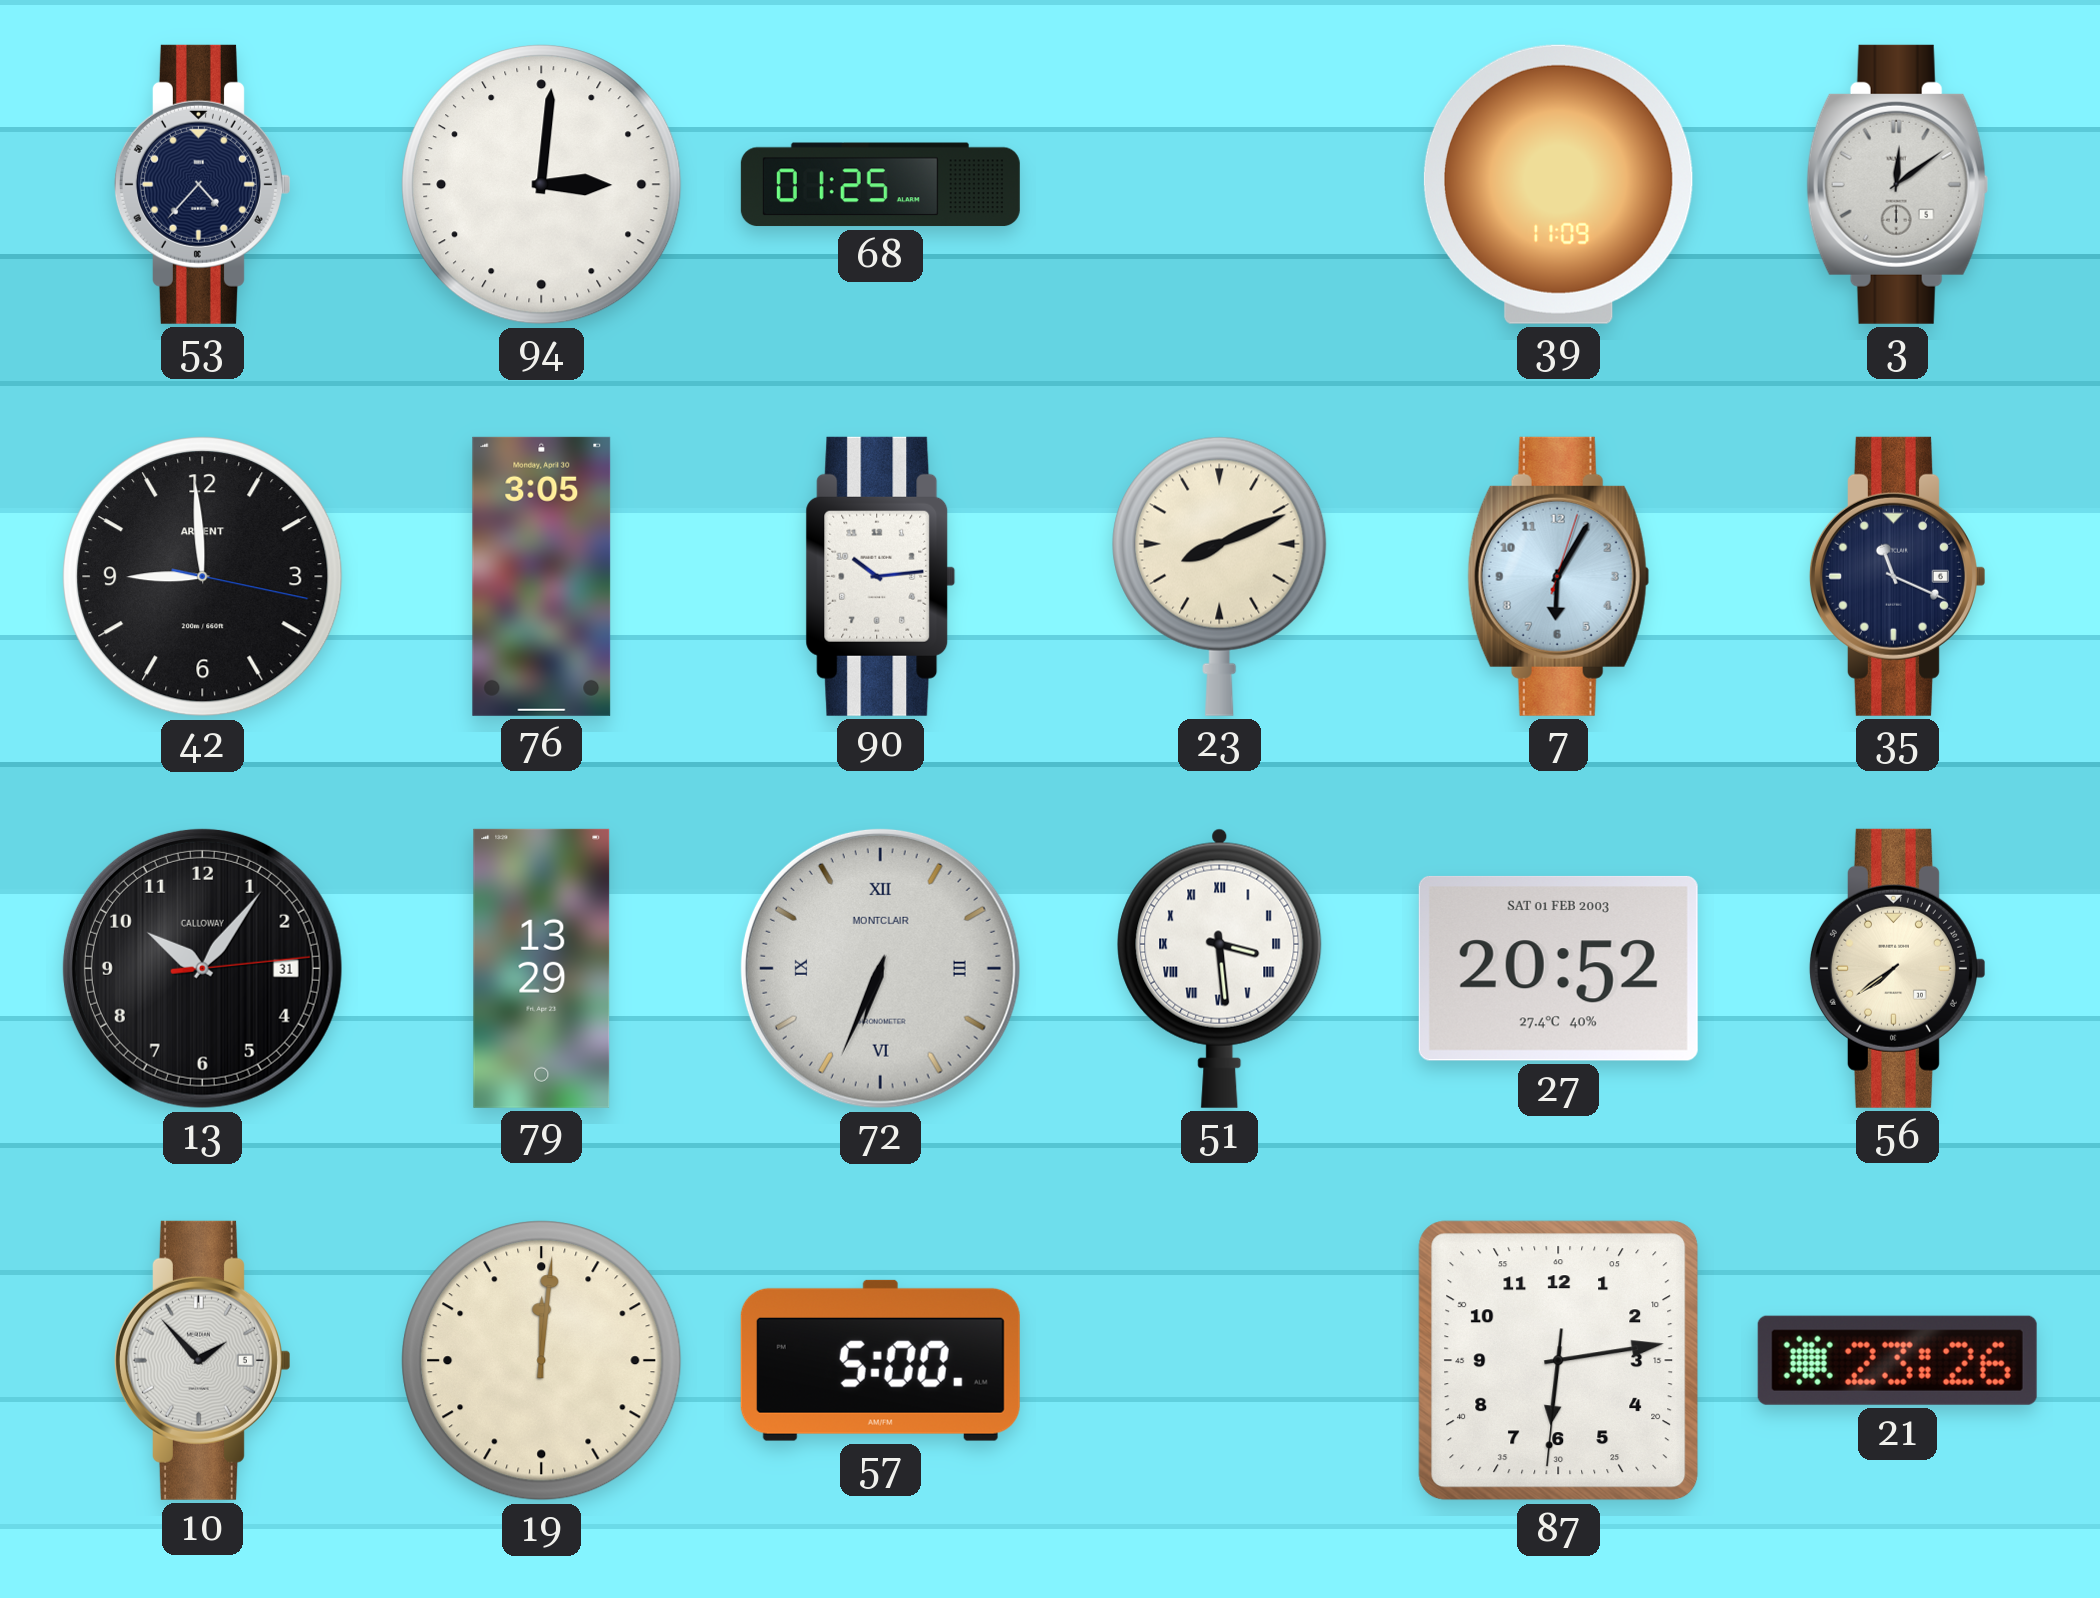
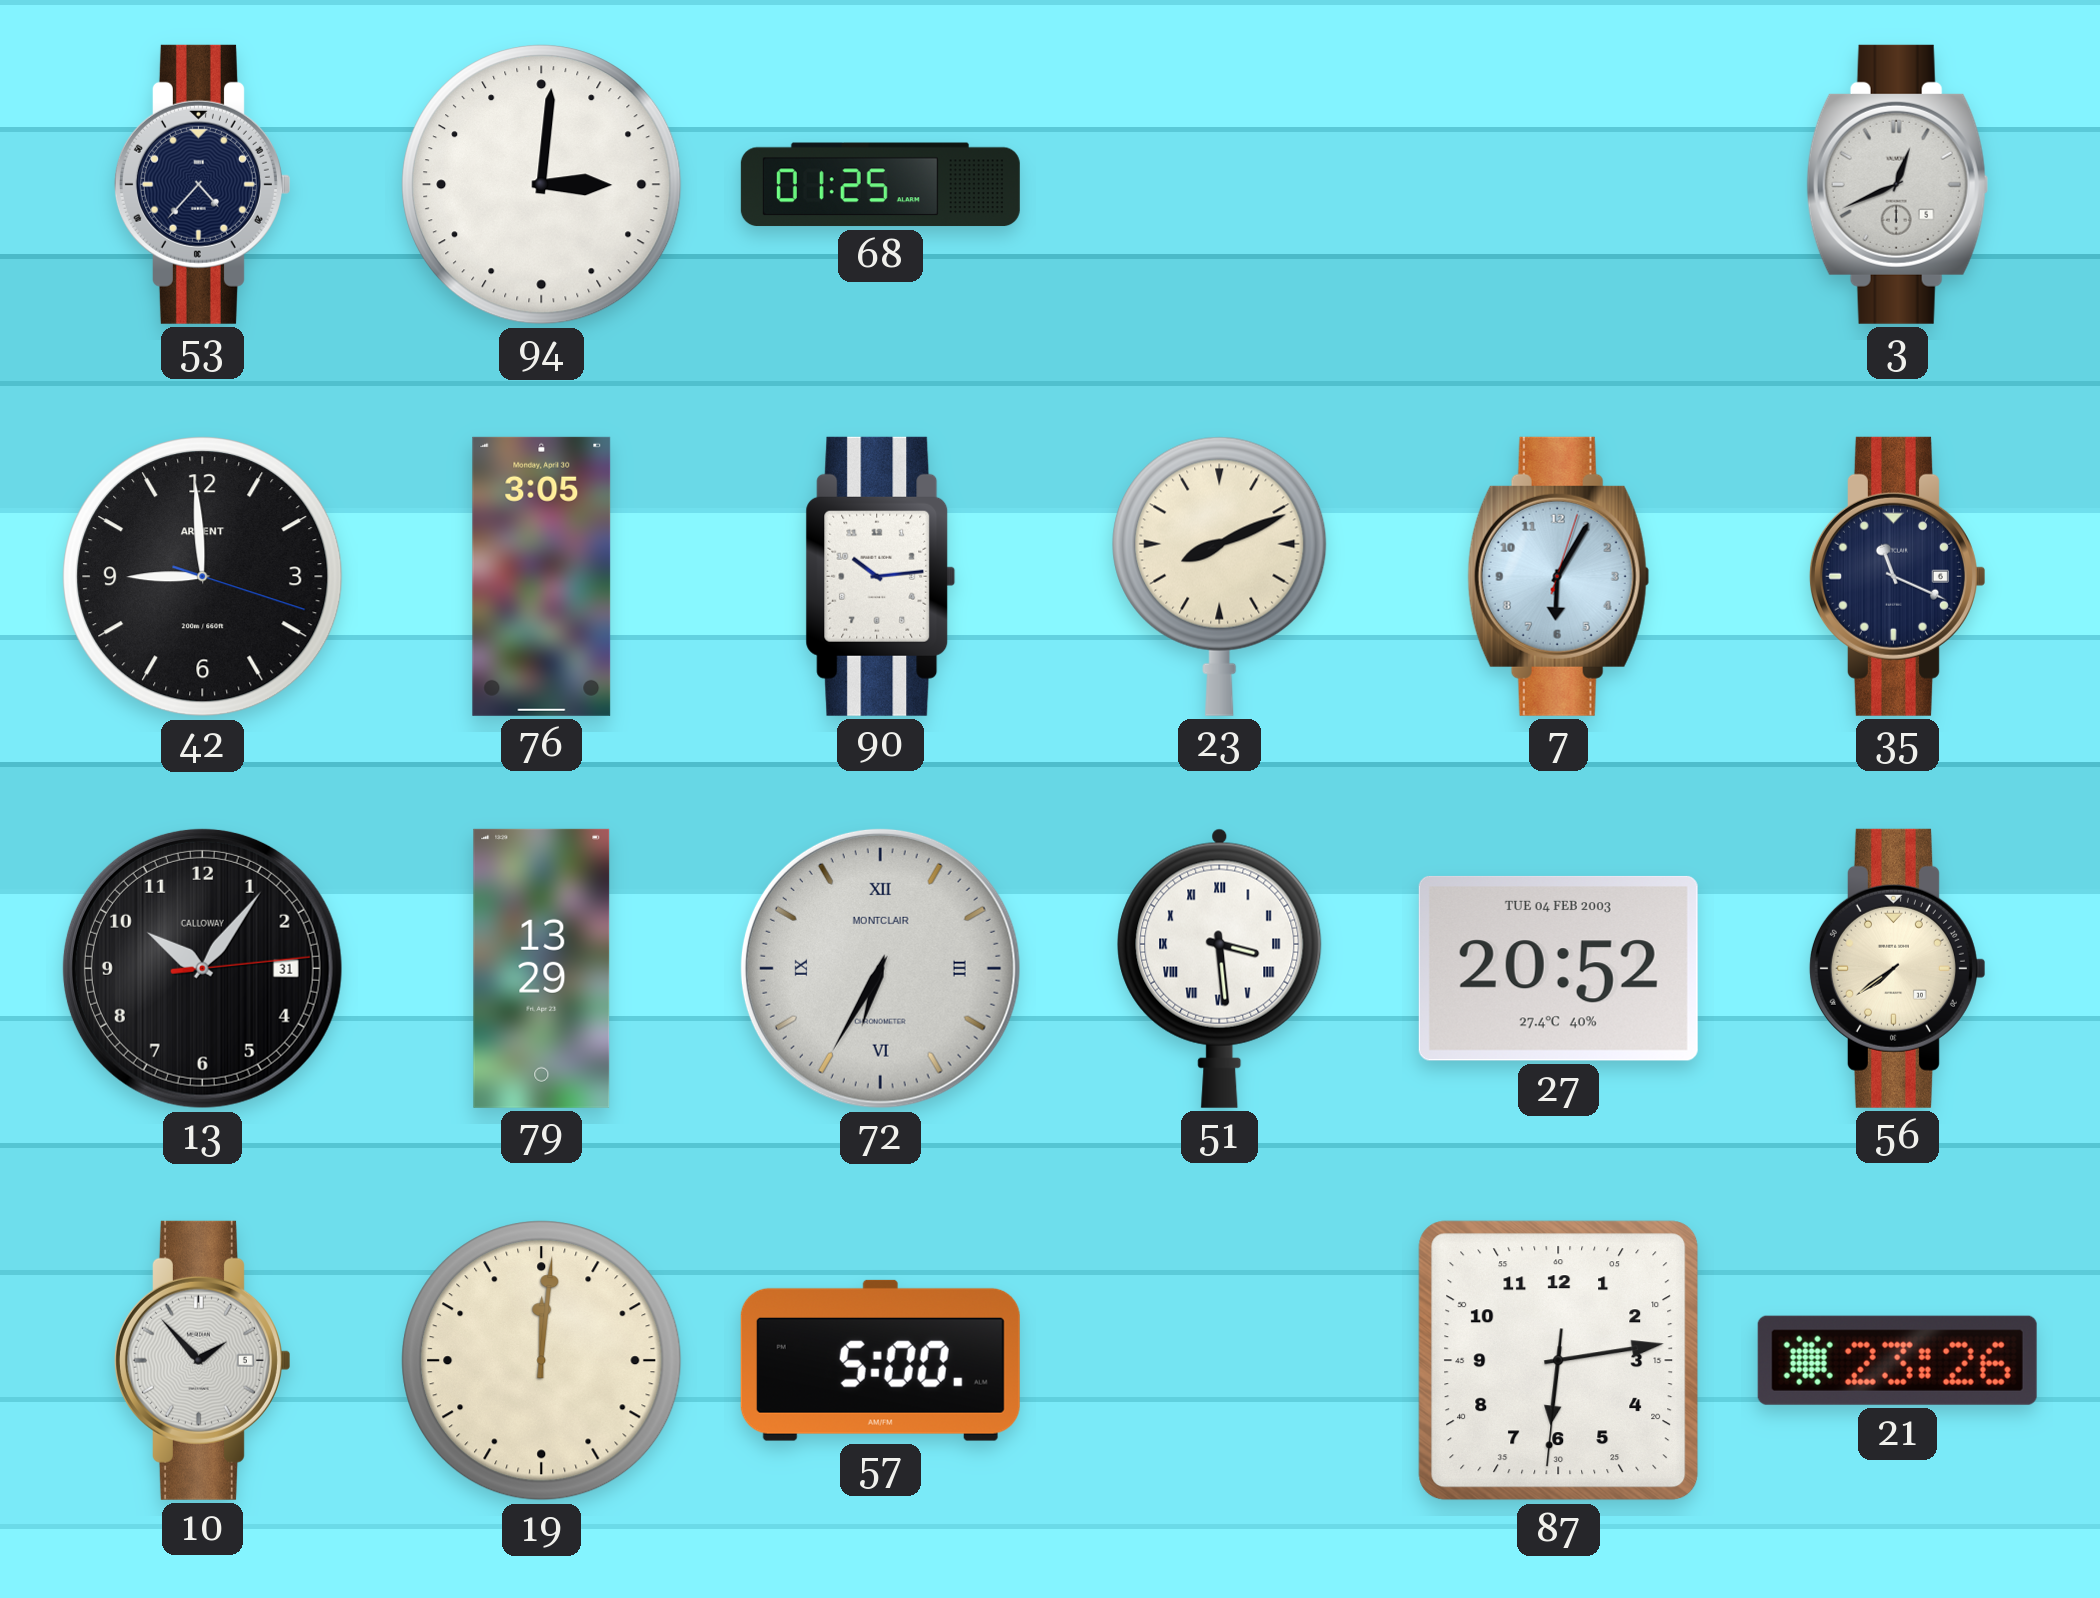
39: 11:09 -> none
3: 12:09 -> 12:41
42: 8:59:17 -> 8:59:18
72: 6:34 -> 6:35
27 date: SAT 01 FEB 2003 -> TUE 04 FEB 2003
